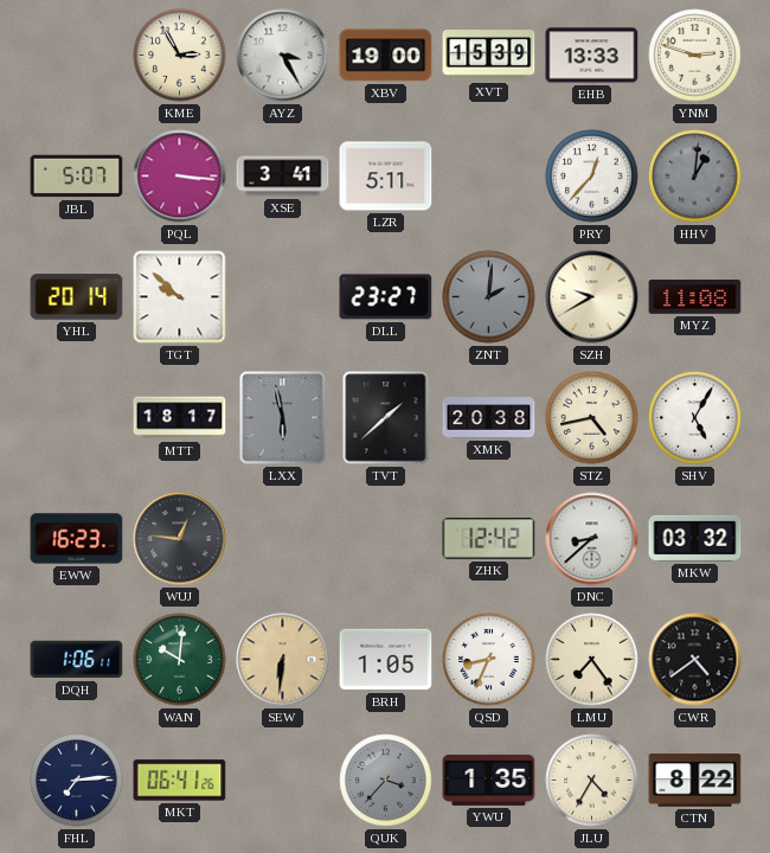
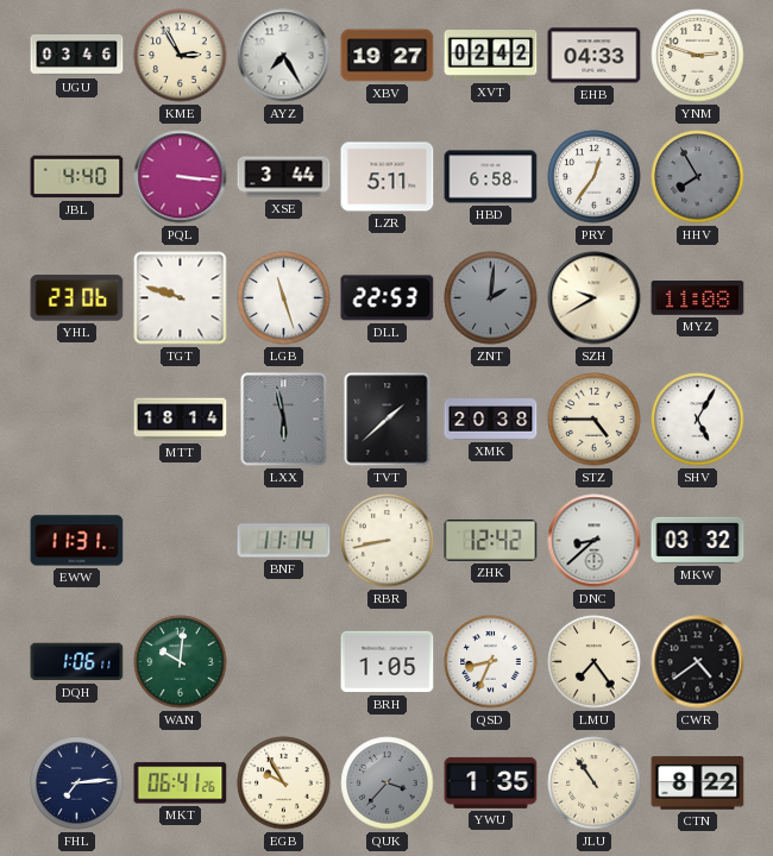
UGU: none -> 03:46
AYZ: 3:25 -> 7:25
XBV: 19:00 -> 19:27
XVT: 15:39 -> 02:42
EHB: 13:33 -> 04:33
JBL: 5:07 -> 4:40
XSE: 3:41 -> 3:44
HBD: none -> 6:58
PRY: 12:37 -> 12:36
HHV: 1:01 -> 7:55
YHL: 20:14 -> 23:06
TGT: 9:52 -> 9:48
LGB: none -> 11:27
DLL: 23:27 -> 22:53
MTT: 18:17 -> 18:14
STZ: 4:43 -> 4:45
EWW: 16:23 -> 11:31
WUJ: 12:46 -> none
BNF: none -> 11:14
RBR: none -> 8:43
SEW: 6:31 -> none
EGB: none -> 9:55
JLU: 4:35 -> 10:54
